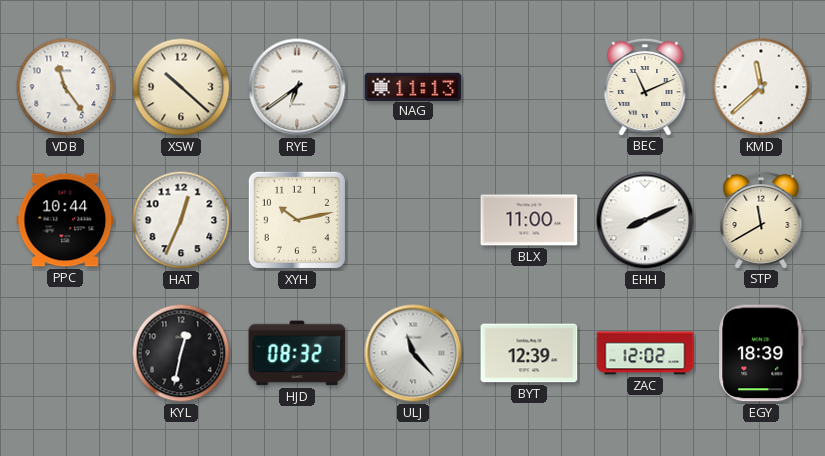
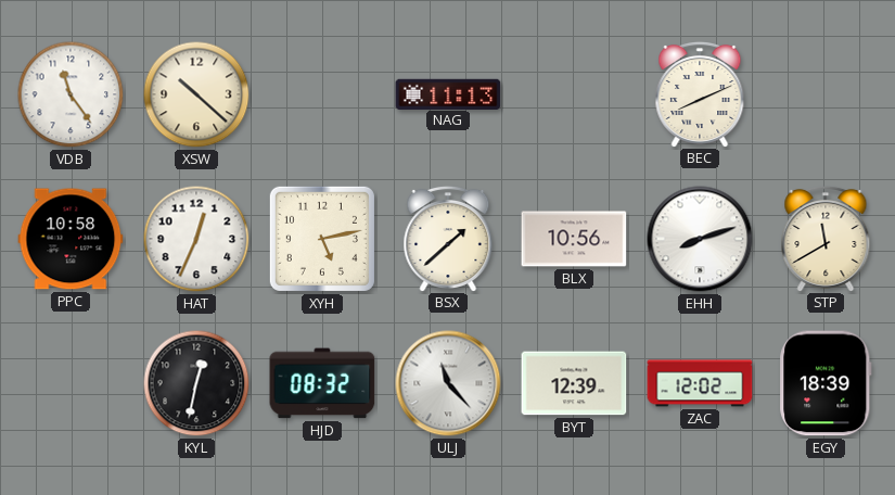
RYE: 6:39 -> none
BEC: 11:11 -> 8:11
KMD: 11:38 -> none
PPC: 10:44 -> 10:58
XYH: 10:13 -> 5:13
BSX: none -> 1:38
BLX: 11:00 -> 10:56
EHH: 8:11 -> 8:12
